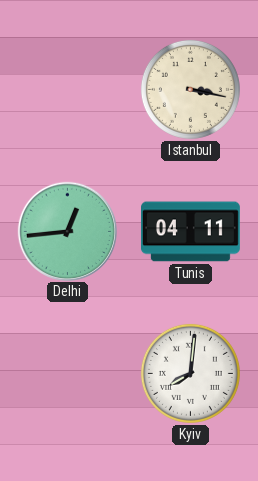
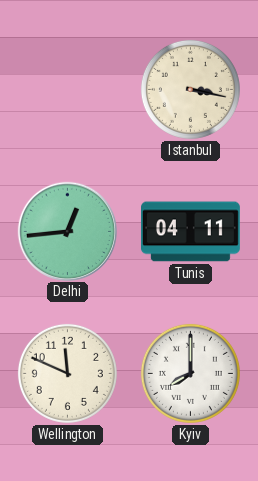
Wellington: none -> 11:49
Kyiv: 8:01 -> 8:00
